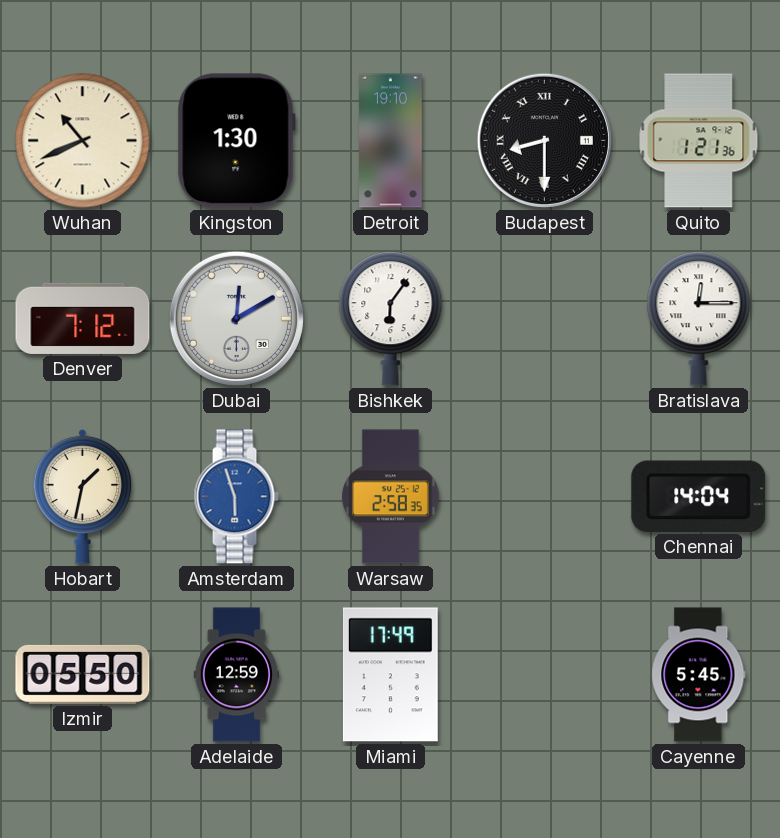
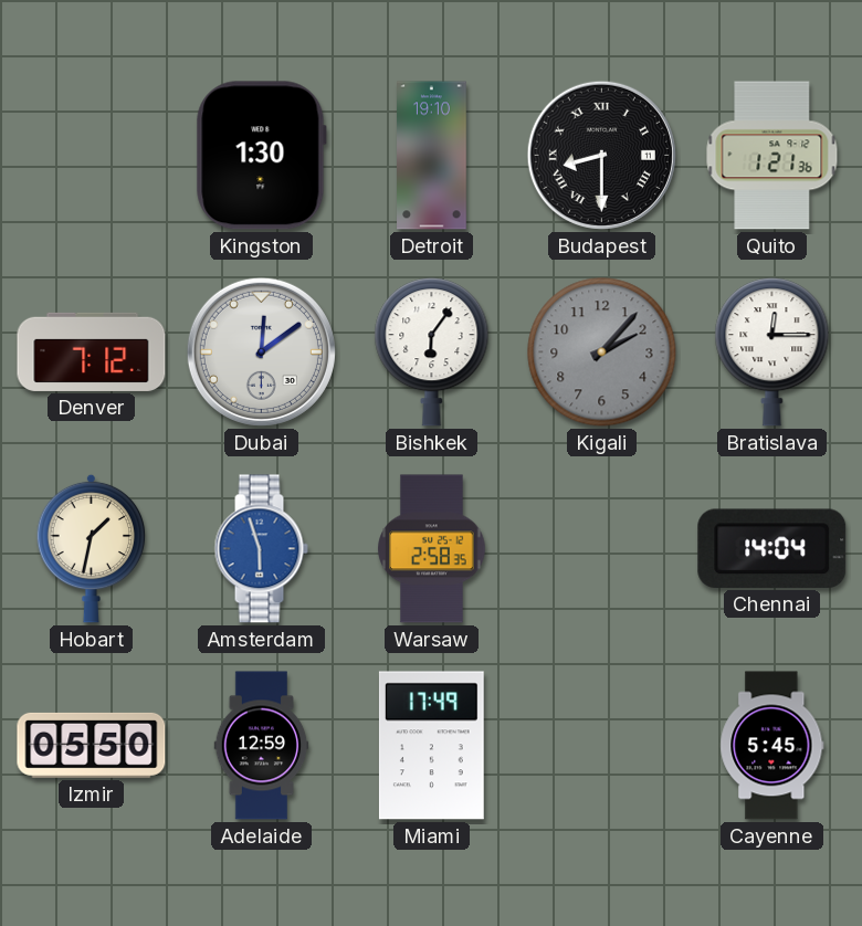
Wuhan: 10:41 -> none
Dubai: 12:10 -> 12:09
Kigali: none -> 2:07
